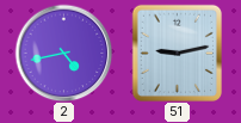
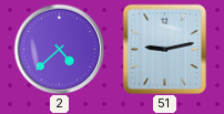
2: 4:43 -> 4:38
